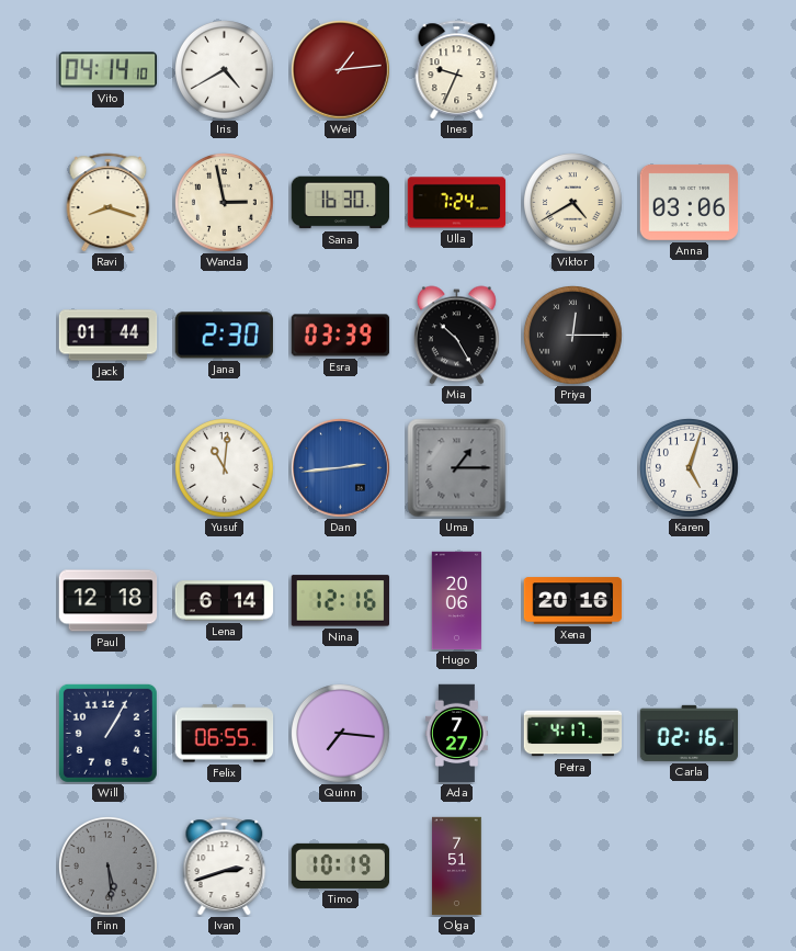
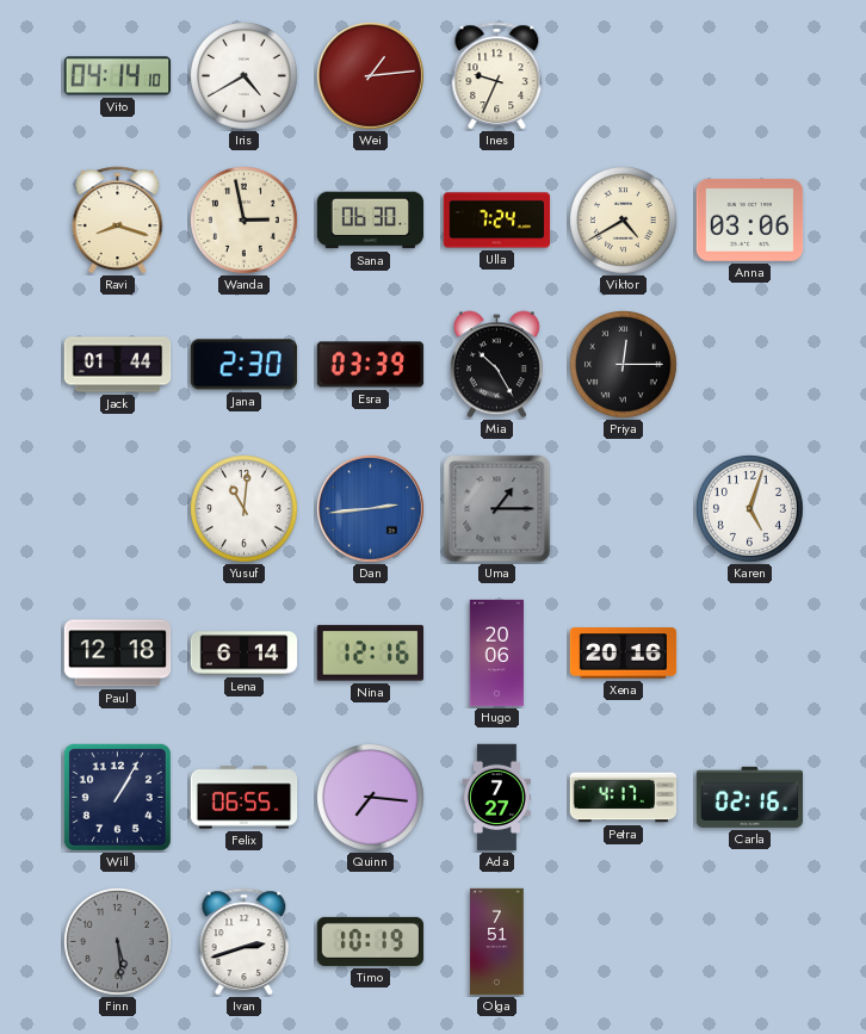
Sana: 16:30 -> 06:30
